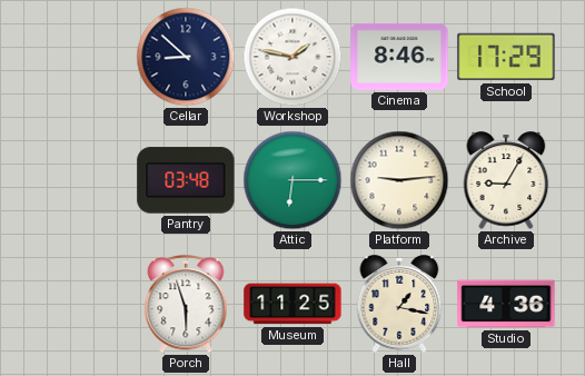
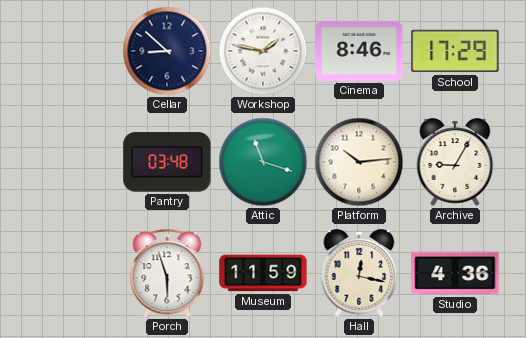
Attic: 6:15 -> 11:18
Platform: 9:14 -> 10:14
Museum: 11:25 -> 11:59
Hall: 1:17 -> 12:17
